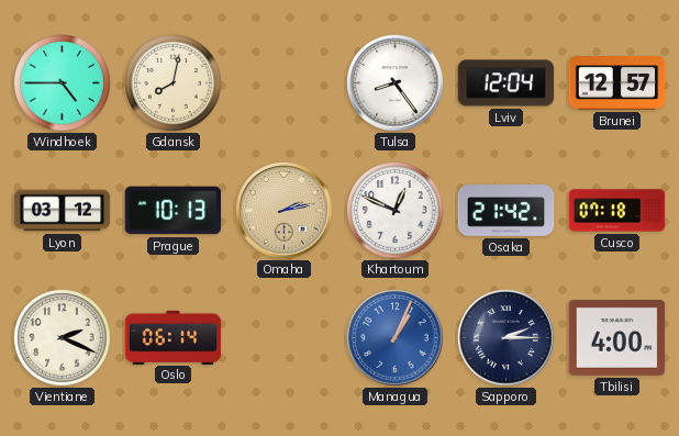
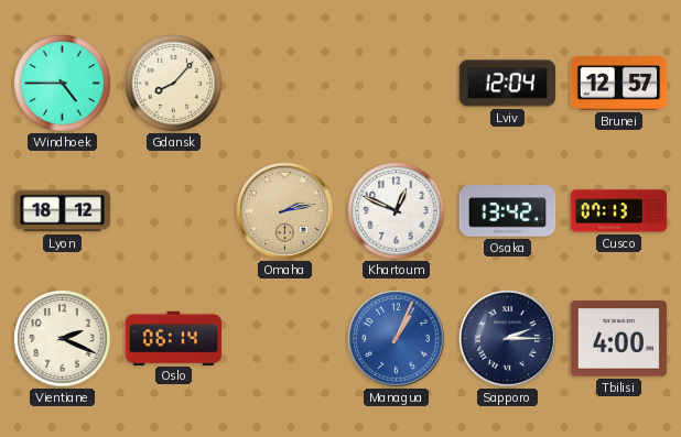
Gdansk: 8:02 -> 8:07
Tulsa: 8:24 -> none
Lyon: 03:12 -> 18:12
Prague: 10:13 -> none
Osaka: 21:42 -> 13:42
Cusco: 07:18 -> 07:13
